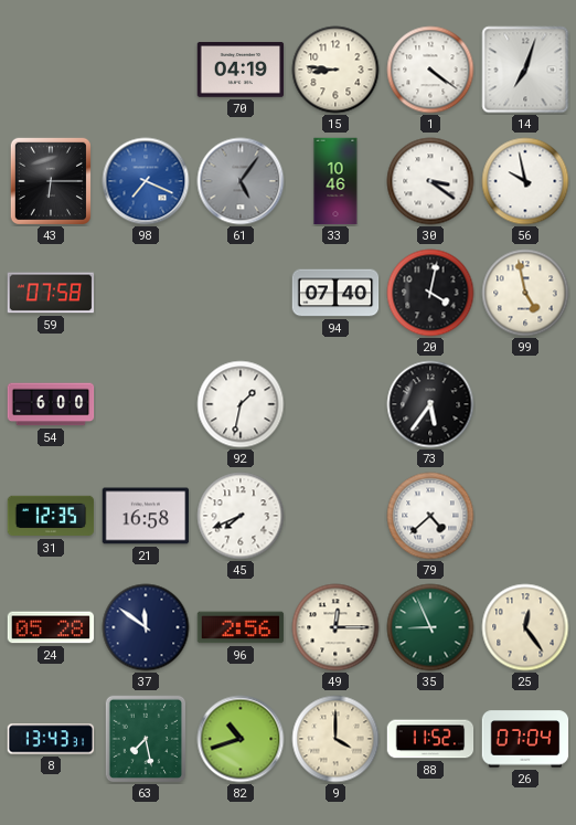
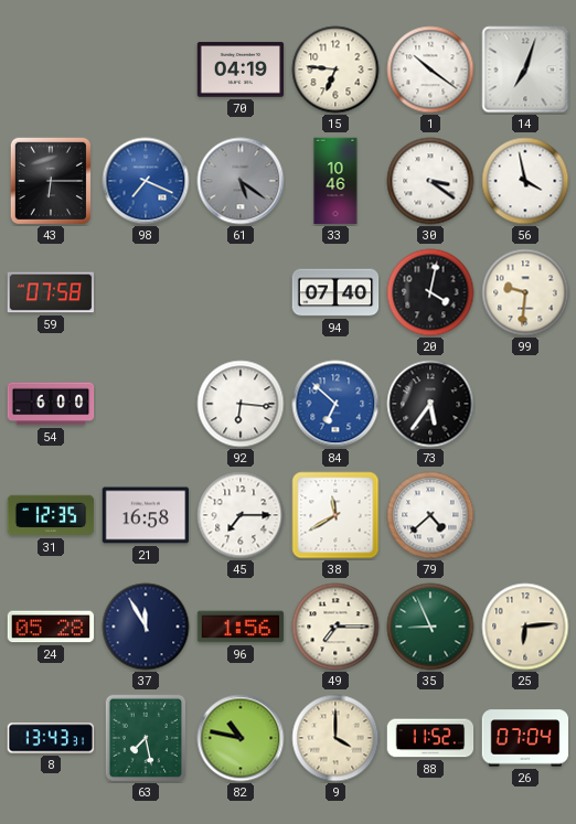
15: 8:46 -> 6:46
1: 4:21 -> 10:21
61: 5:06 -> 5:21
56: 9:58 -> 3:58
99: 4:58 -> 9:31
92: 1:32 -> 6:16
84: none -> 6:52
45: 7:41 -> 7:15
38: none -> 11:40
37: 11:51 -> 11:55
96: 2:56 -> 1:56
49: 12:15 -> 7:15
25: 12:24 -> 6:14
82: 10:42 -> 10:47
